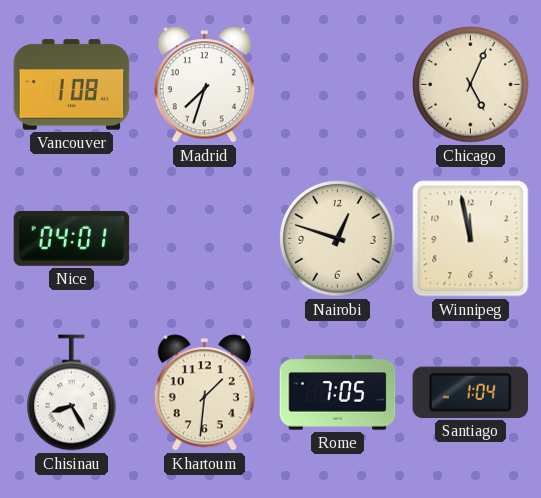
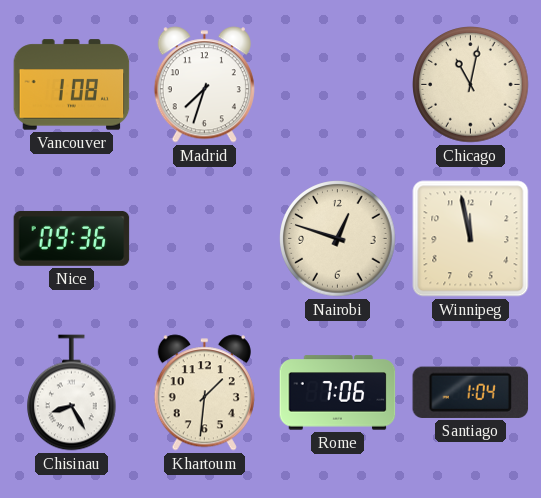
Chicago: 5:04 -> 11:02
Nice: 04:01 -> 09:36
Rome: 7:05 -> 7:06
